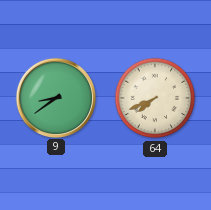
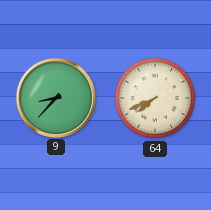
9: 8:39 -> 8:37
